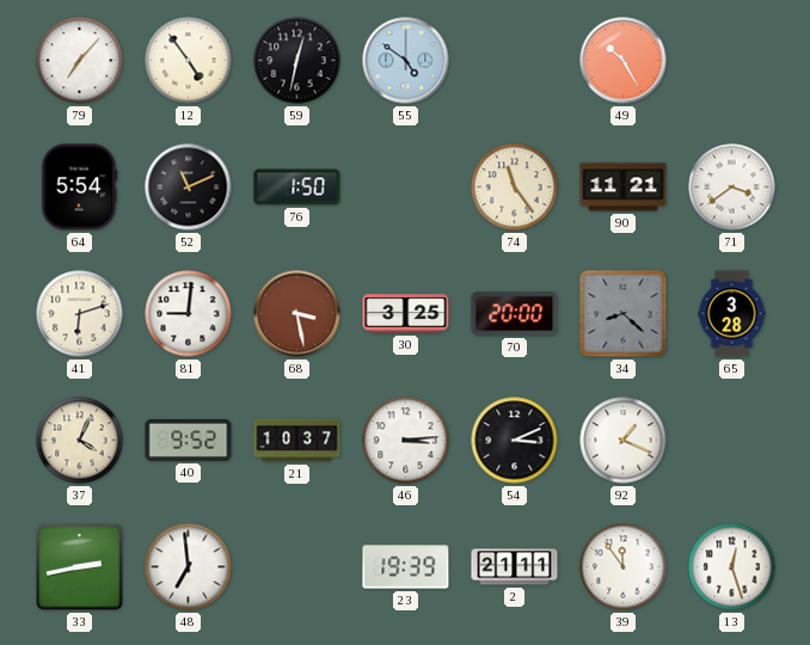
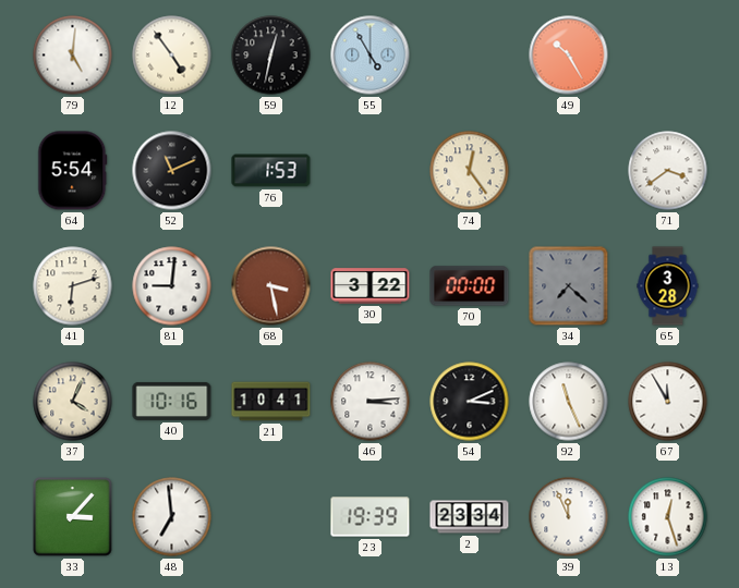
79: 7:07 -> 5:01
55: 4:51 -> 4:55
76: 1:50 -> 1:53
74: 11:24 -> 12:24
90: 11:21 -> none
30: 3:25 -> 3:22
70: 20:00 -> 00:00
34: 8:22 -> 7:22
40: 9:52 -> 10:16
21: 10:37 -> 10:41
92: 1:19 -> 11:26
67: none -> 11:55
33: 2:43 -> 3:07
2: 21:11 -> 23:34
39: 11:54 -> 11:56
